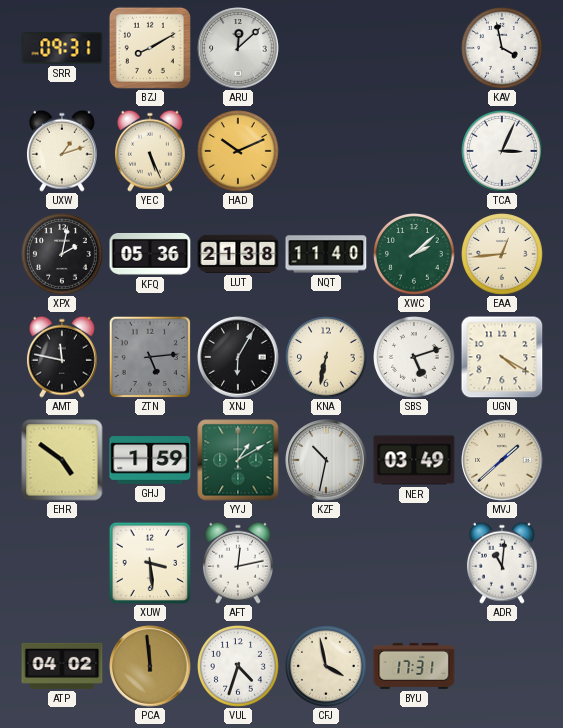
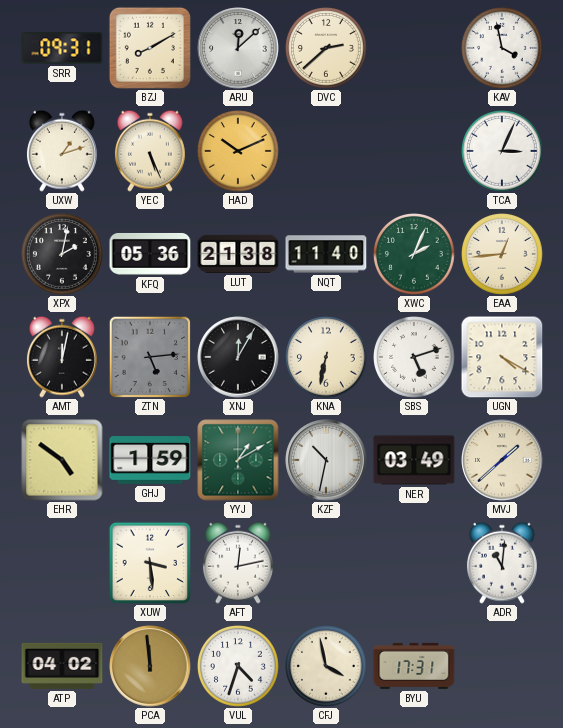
DVC: none -> 2:38
XWC: 2:08 -> 2:04
AMT: 11:47 -> 12:02
XNJ: 6:05 -> 12:05
